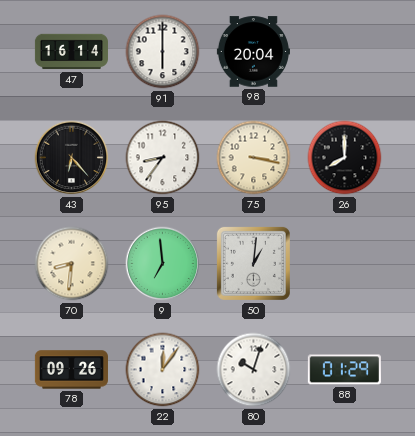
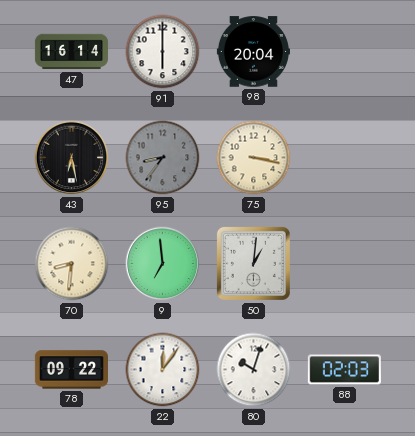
43: 6:23 -> 6:28
95 dial: white -> grey
26: 8:00 -> none
78: 09:26 -> 09:22
88: 01:29 -> 02:03
